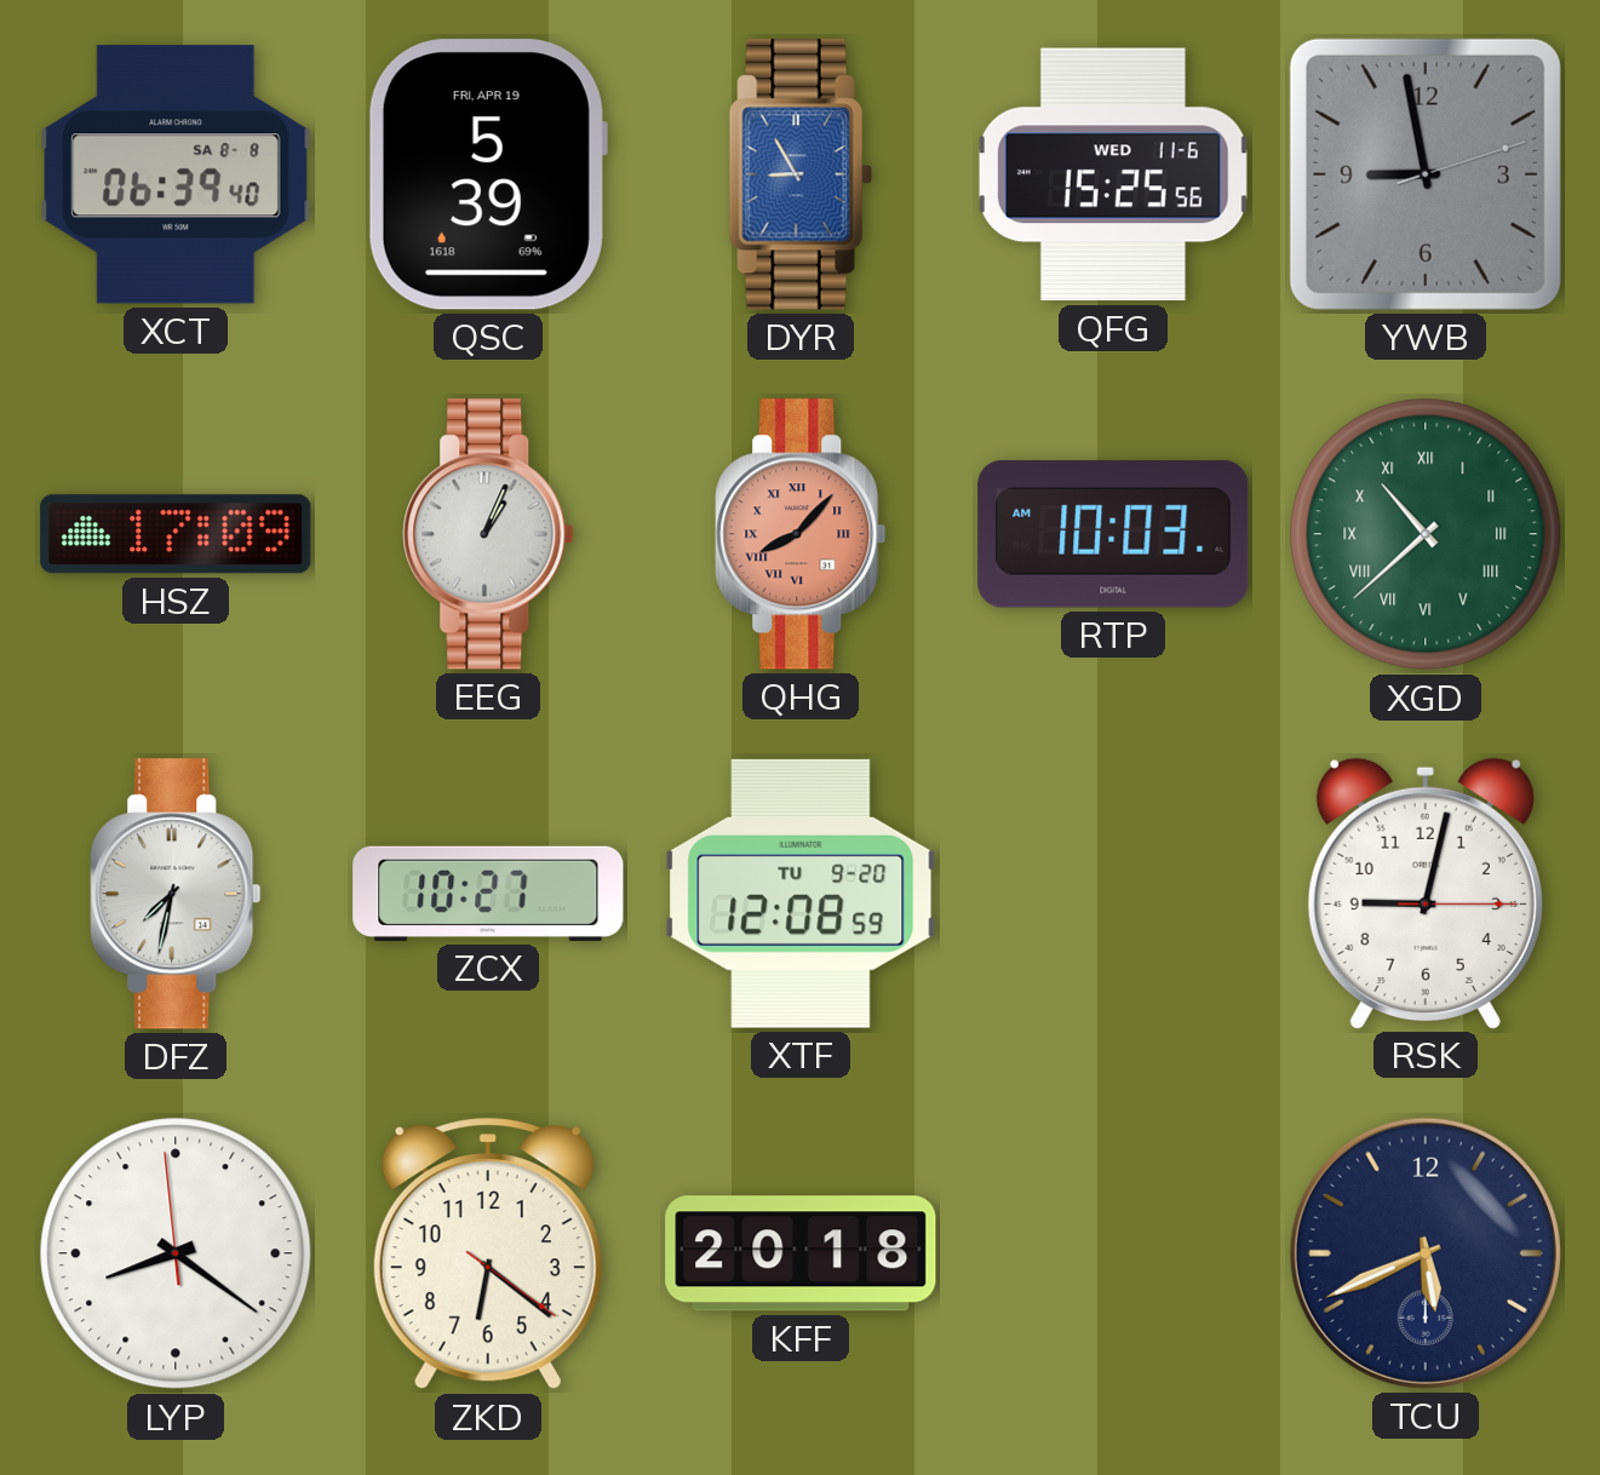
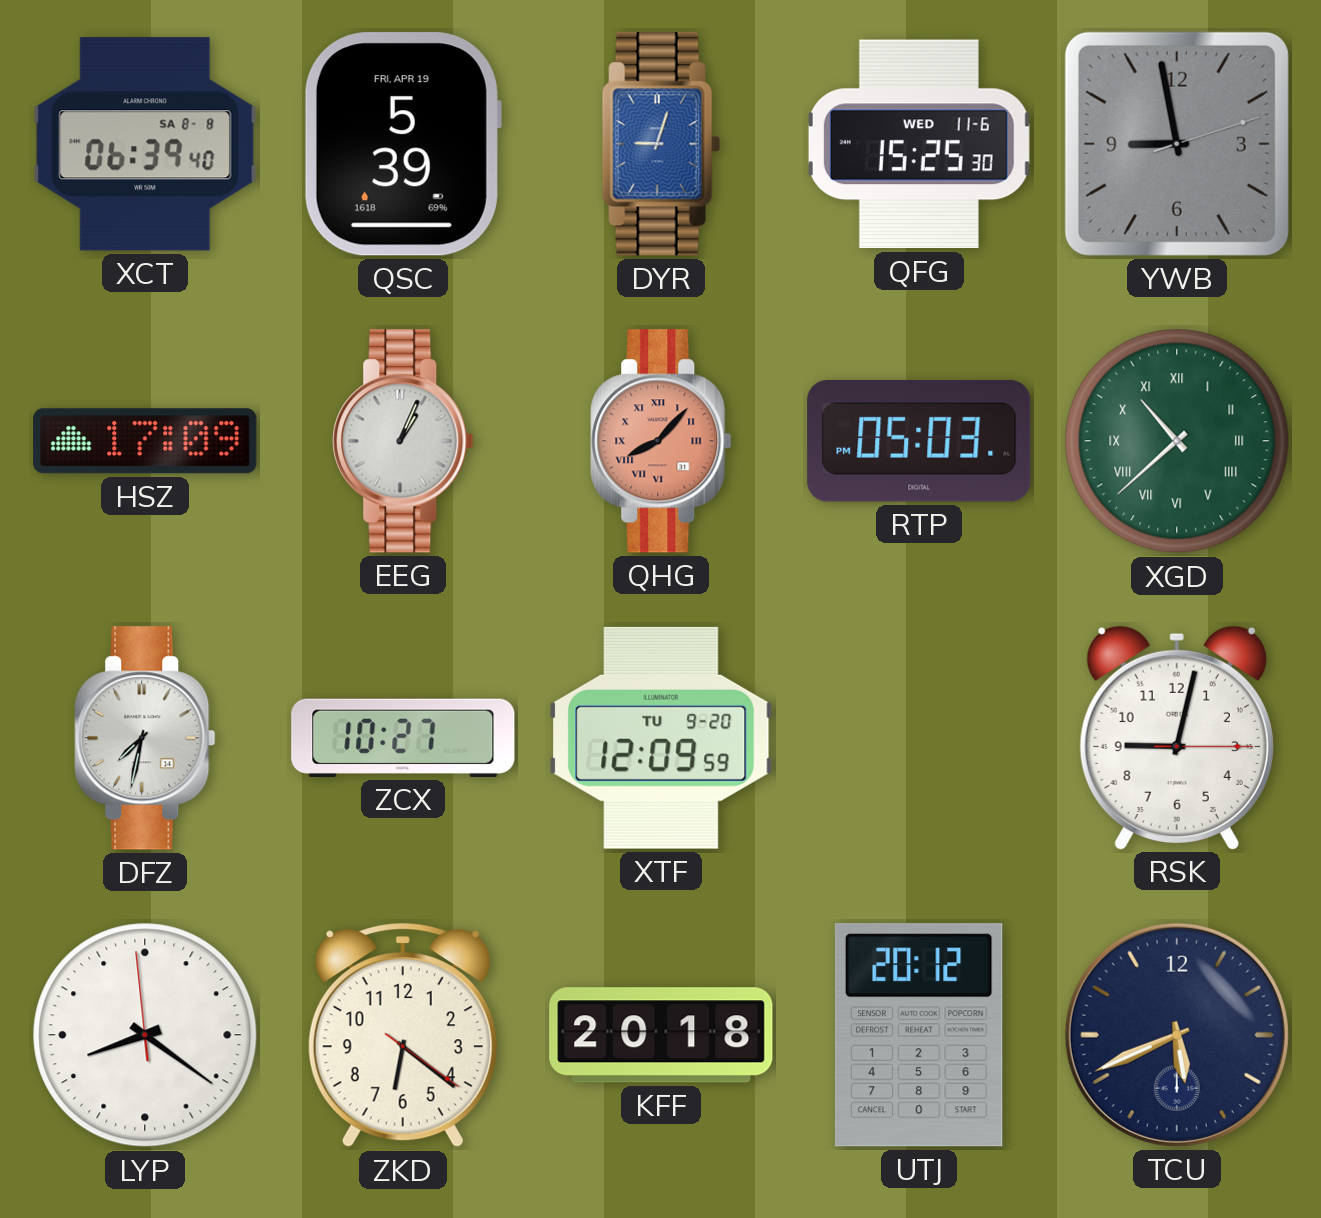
DYR: 8:55 -> 9:03
QFG: 15:25:56 -> 15:25:30
RTP: 10:03 -> 05:03
XTF: 12:08 -> 12:09
UTJ: none -> 20:12
